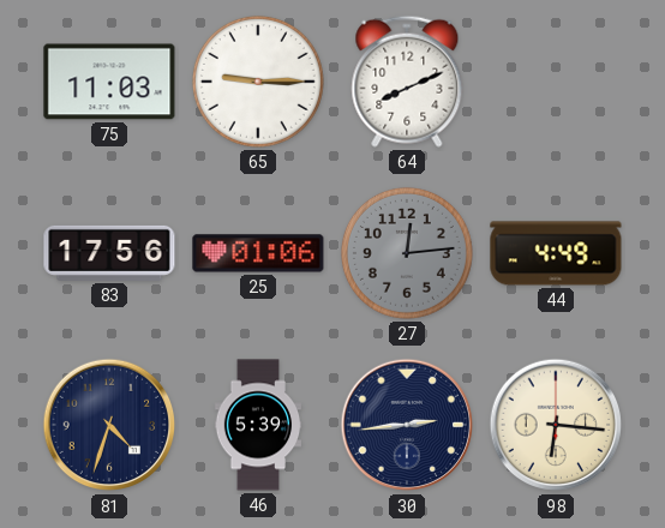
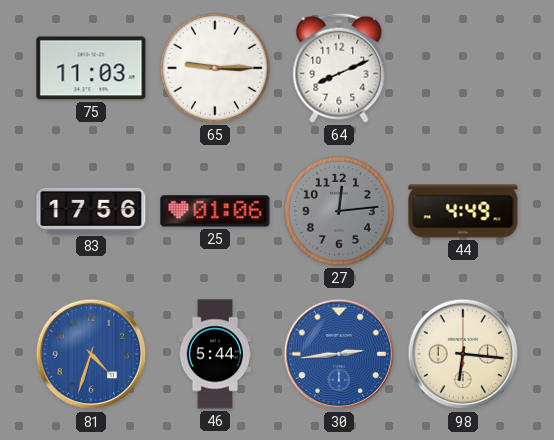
81 dial: navy -> blue
46: 5:39 -> 5:44
30 dial: navy -> blue
